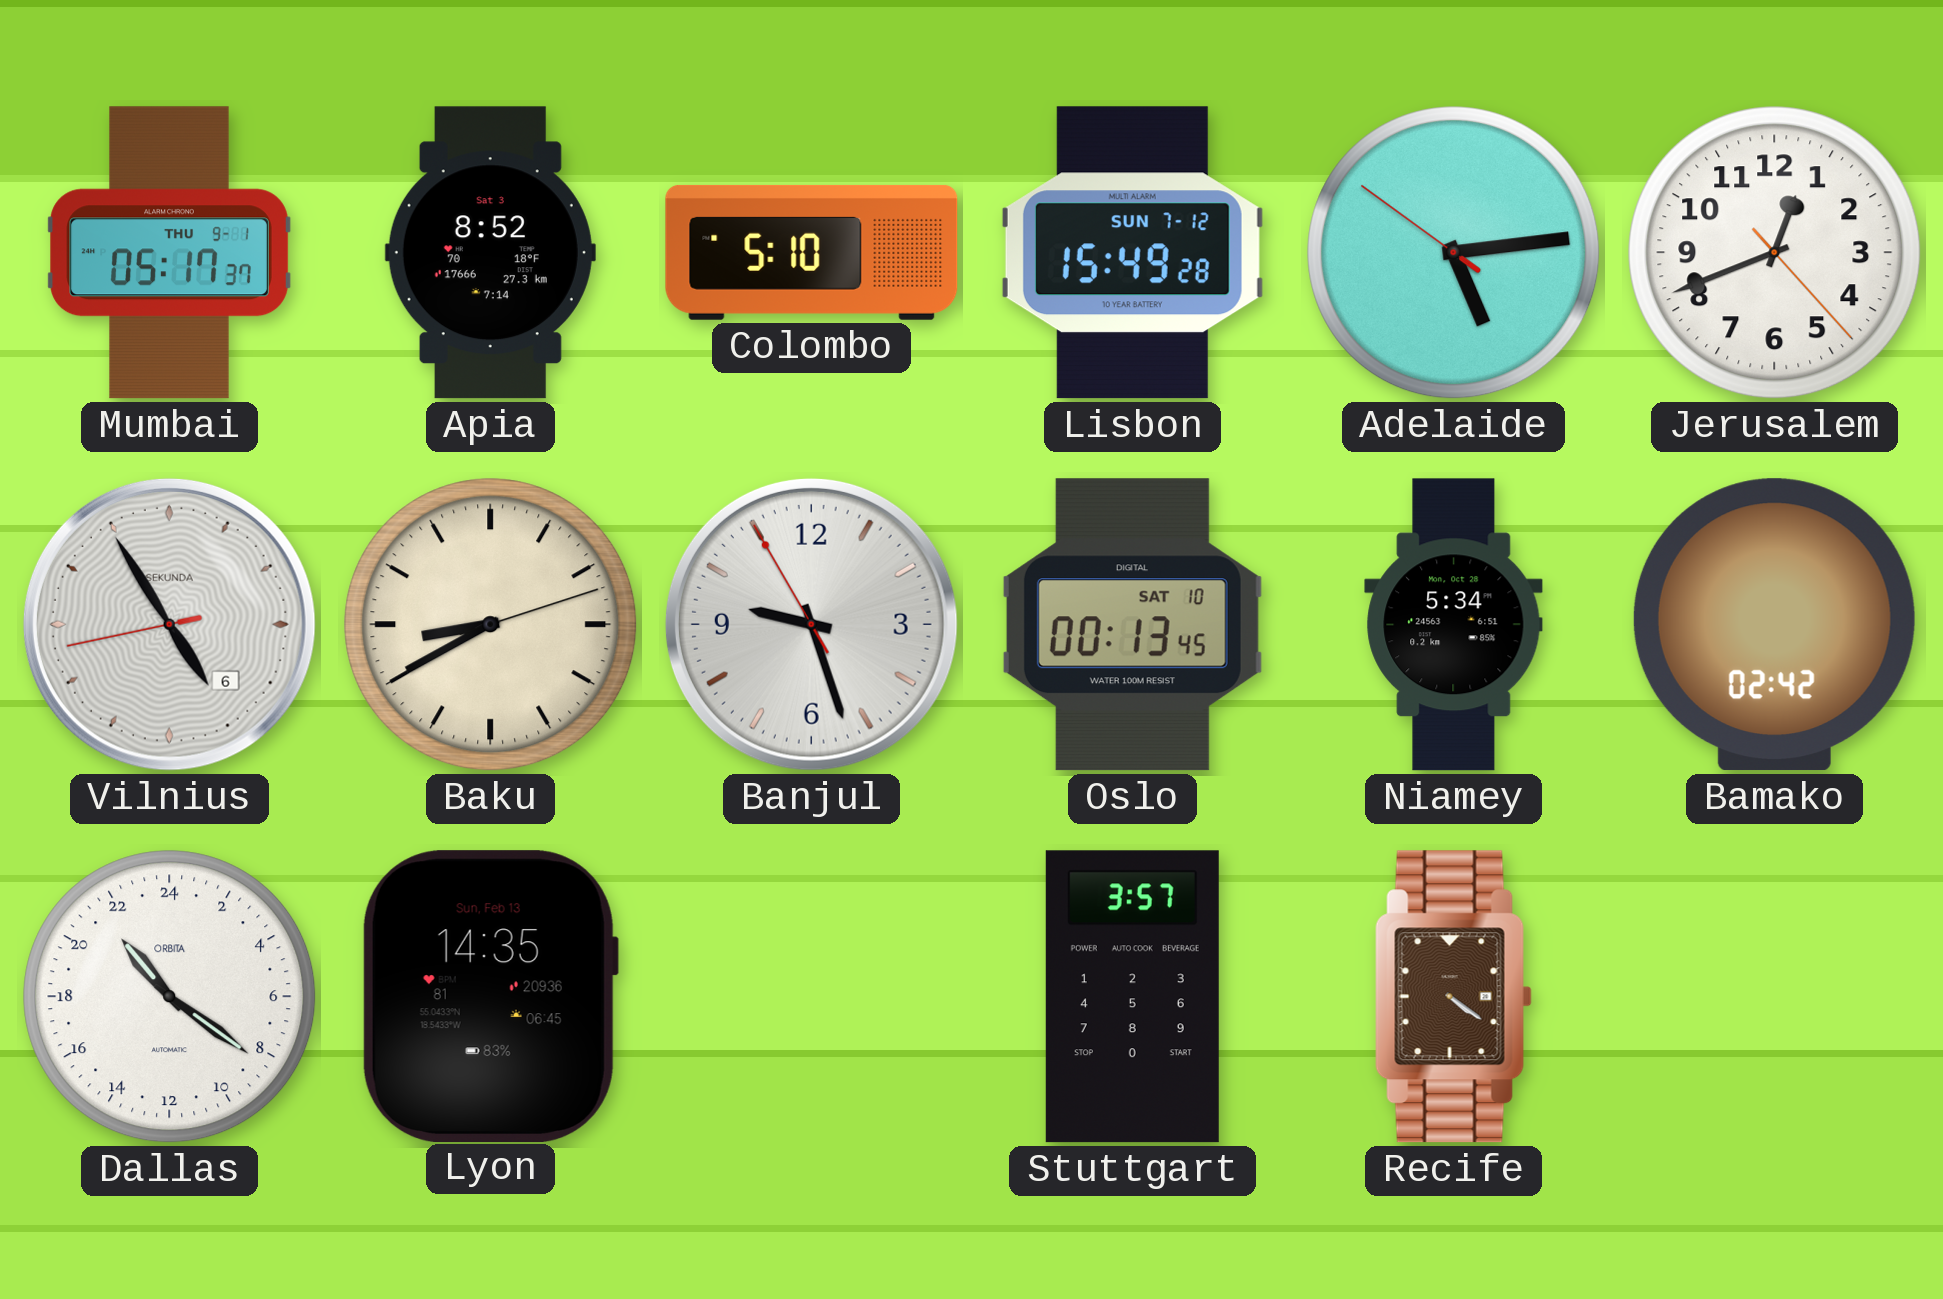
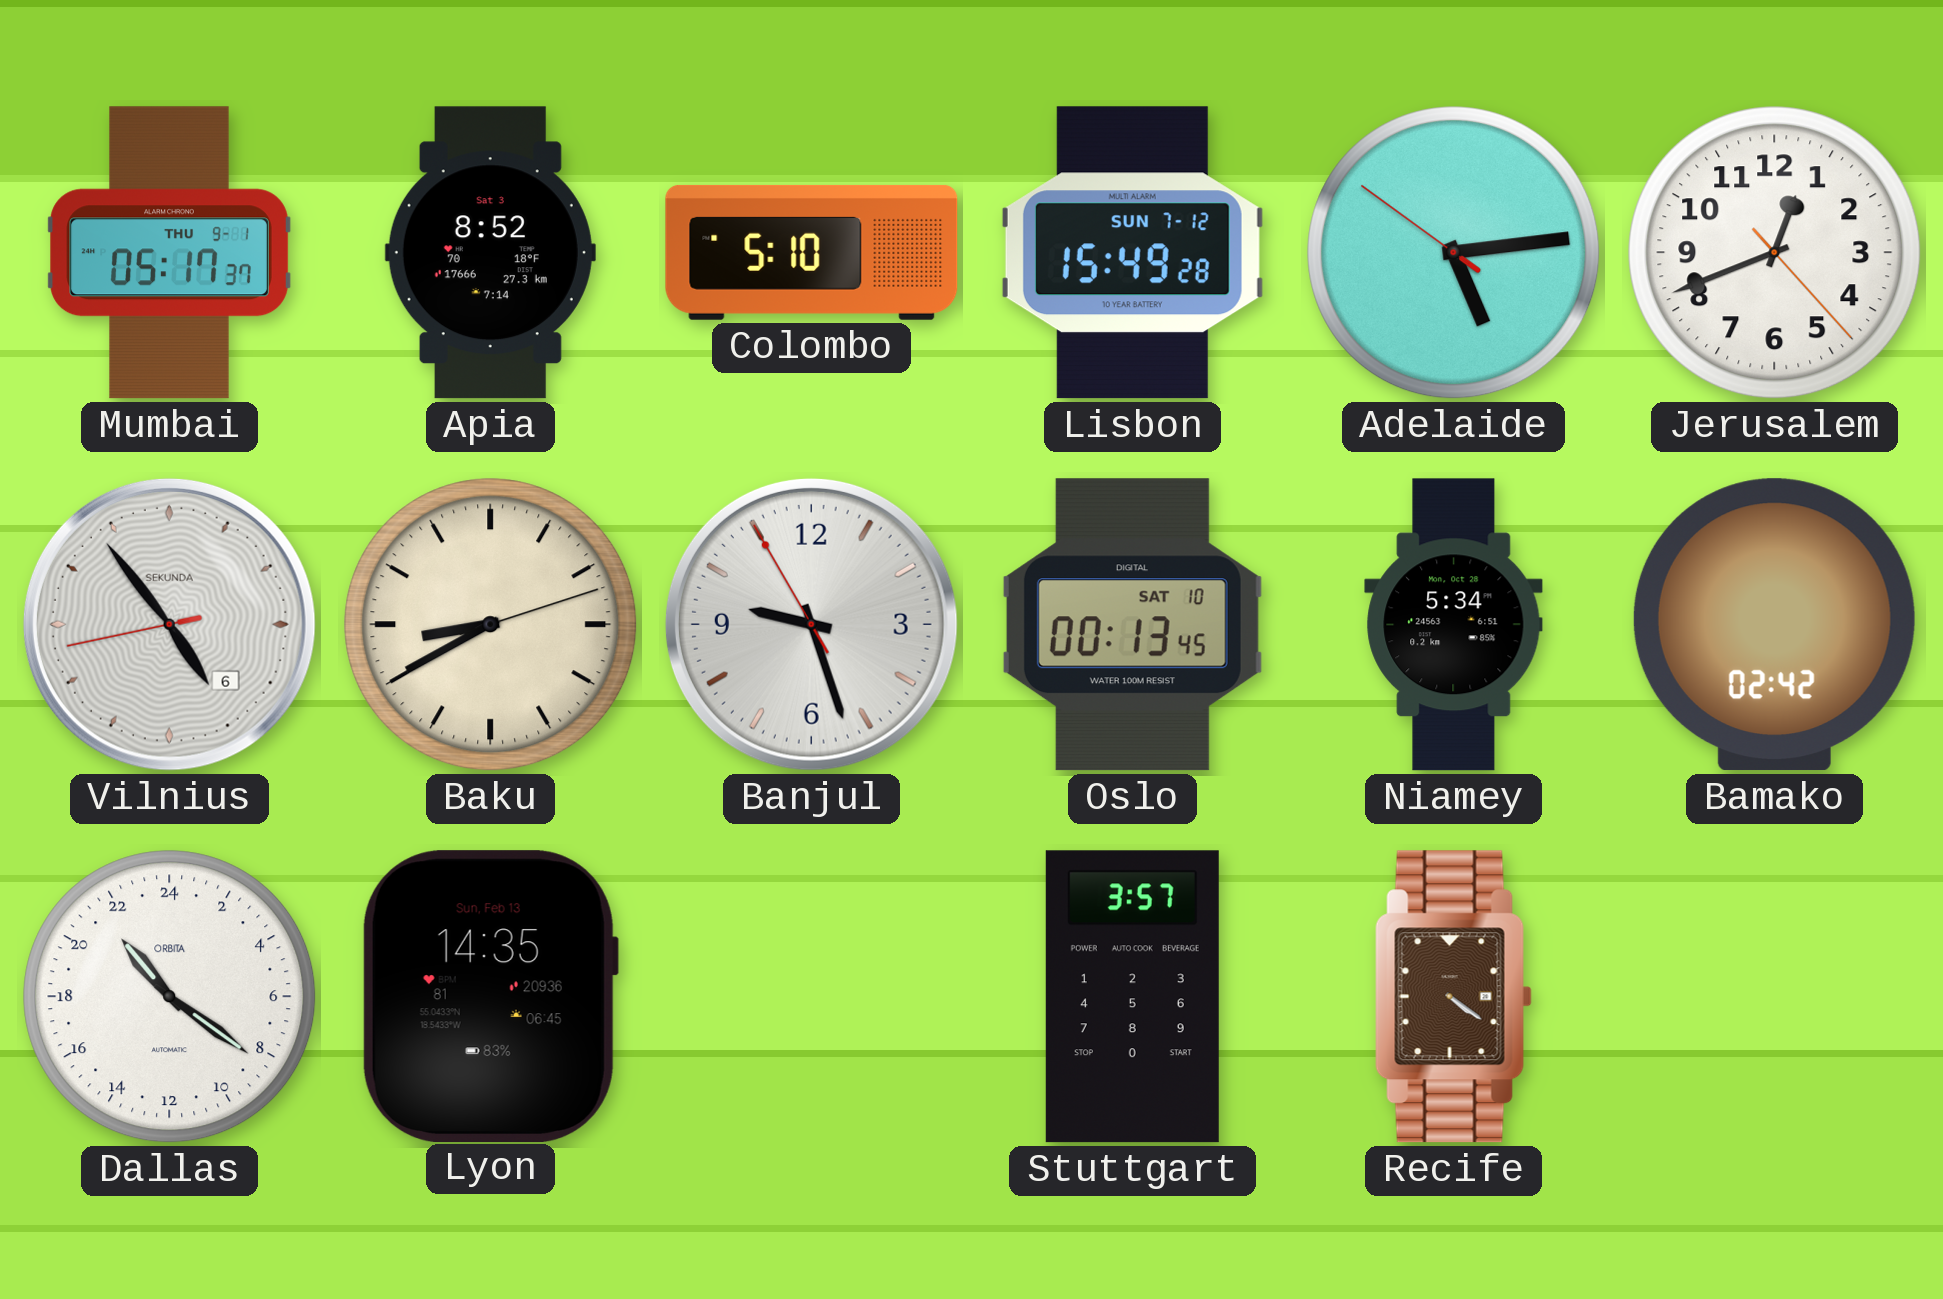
Vilnius: 4:54 -> 4:53
